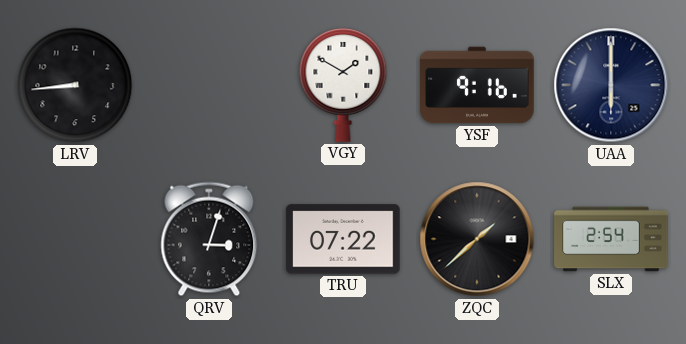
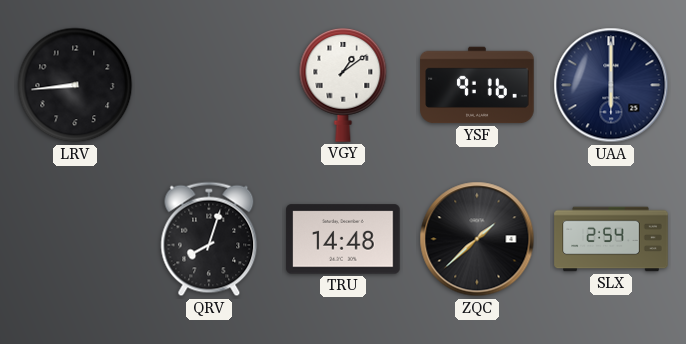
VGY: 1:50 -> 1:09
QRV: 3:03 -> 8:03
TRU: 07:22 -> 14:48
